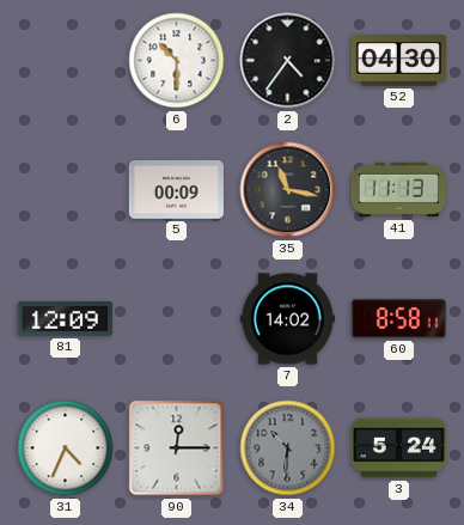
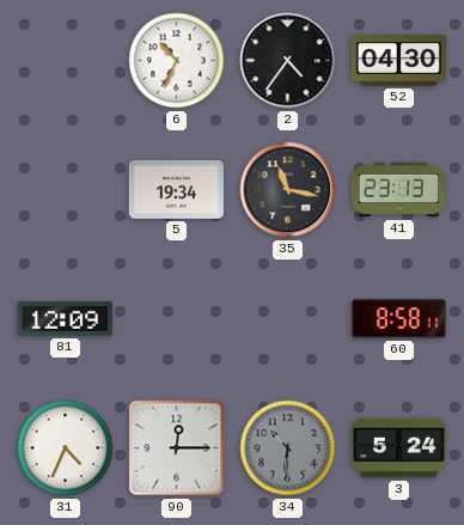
6: 10:30 -> 10:34
5: 00:09 -> 19:34
41: 11:13 -> 23:13
7: 14:02 -> none
